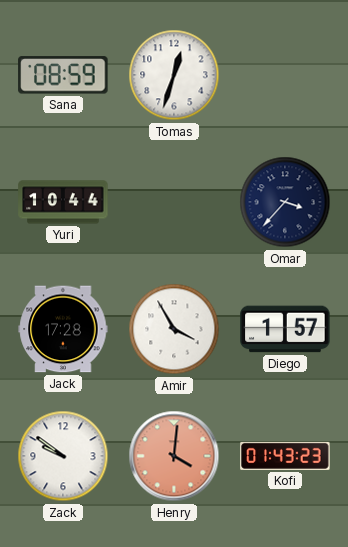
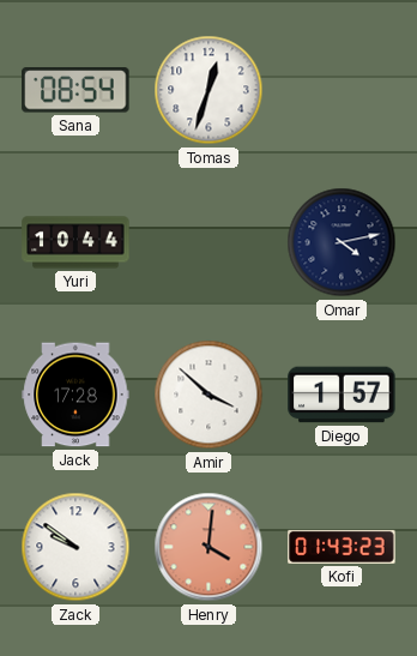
Sana: 08:59 -> 08:54
Omar: 3:37 -> 4:13
Amir: 3:55 -> 3:52
